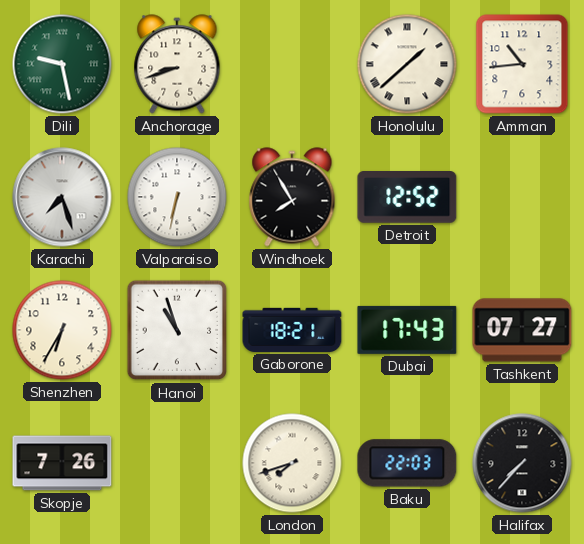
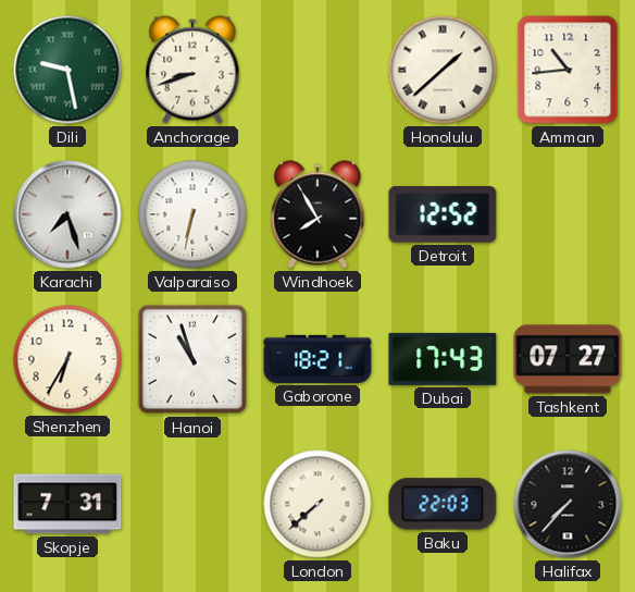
Skopje: 7:26 -> 7:31
London: 7:42 -> 7:38
